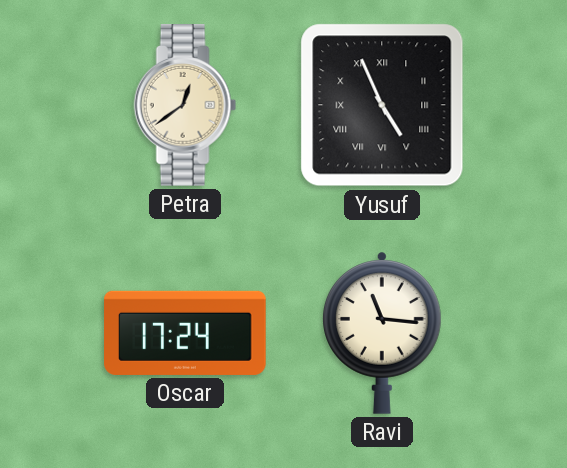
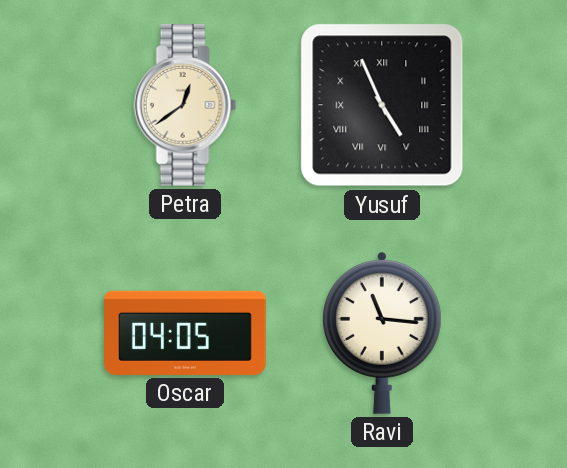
Oscar: 17:24 -> 04:05
